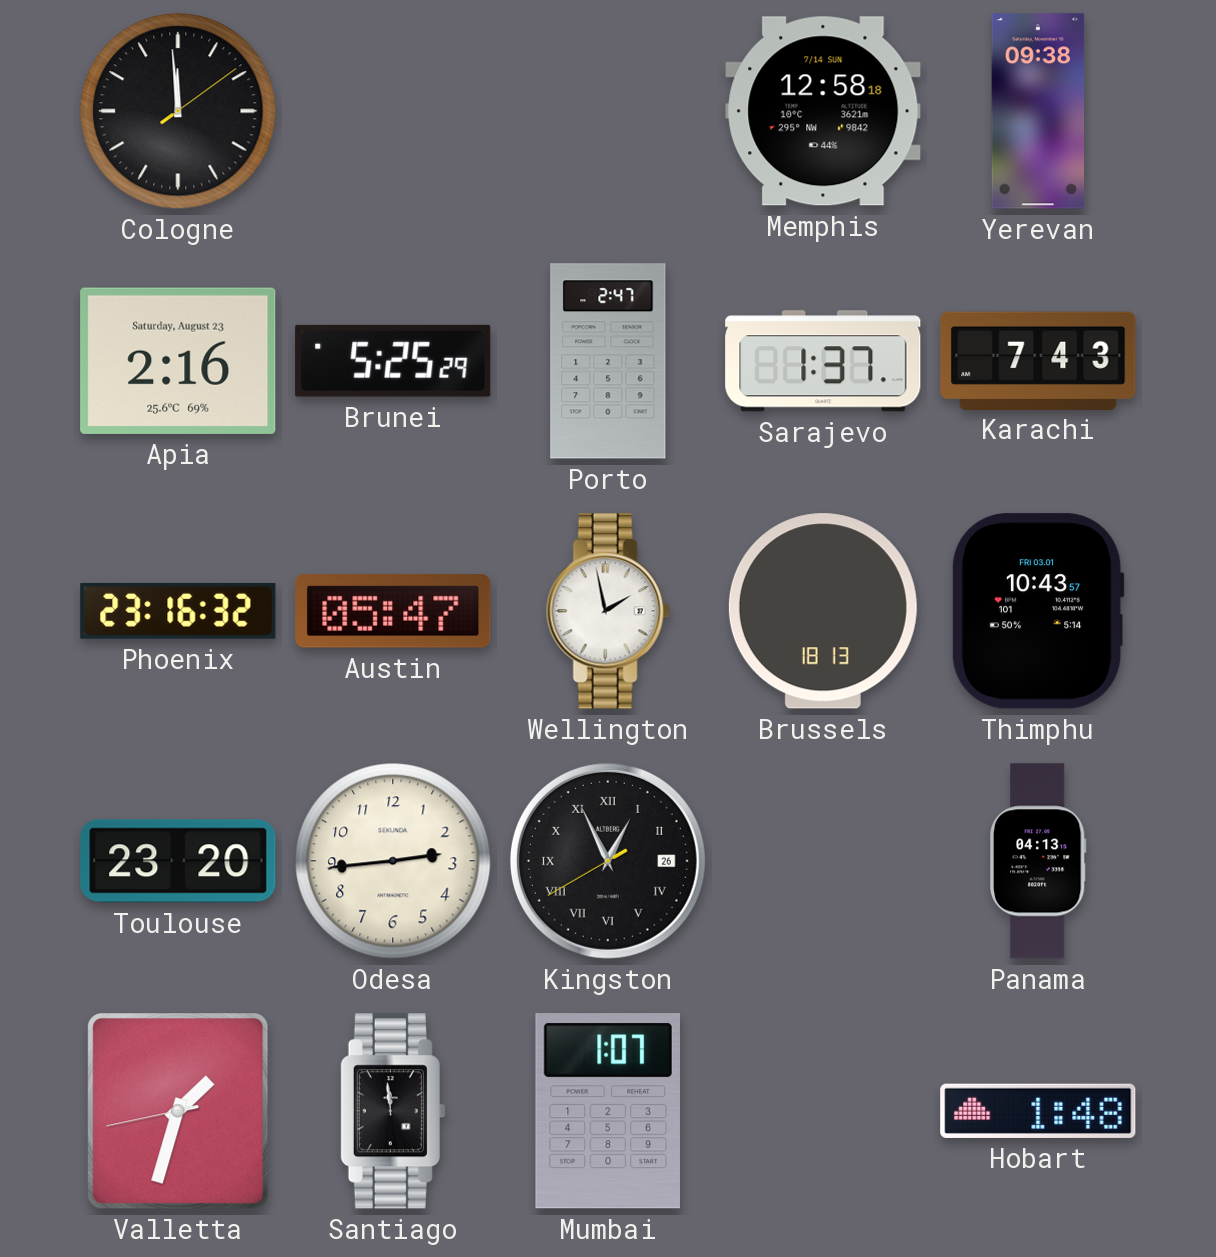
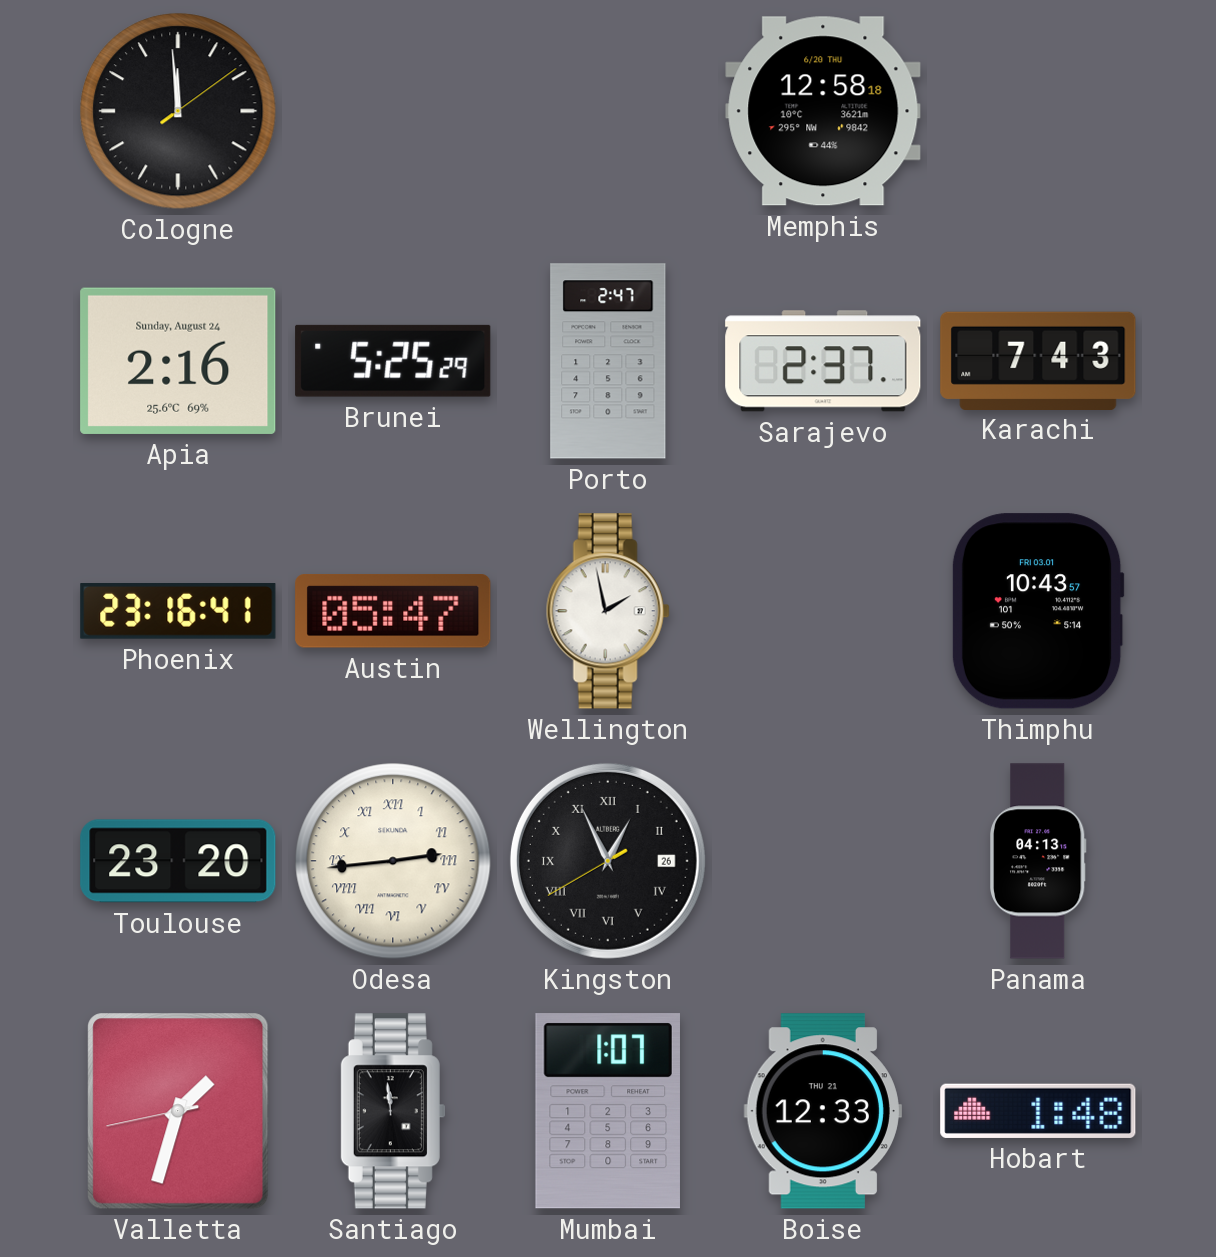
Memphis date: 7/14 SUN -> 6/20 THU
Yerevan: 09:38 -> none
Apia date: Saturday, August 23 -> Sunday, August 24
Sarajevo: 1:37 -> 2:37
Phoenix: 23:16:32 -> 23:16:41
Brussels: 18:13 -> none
Odesa numerals: Arabic -> Roman
Boise: none -> 12:33
